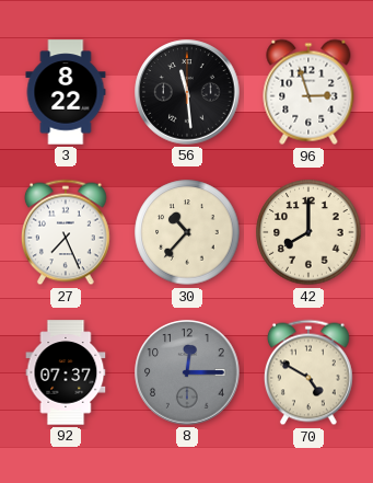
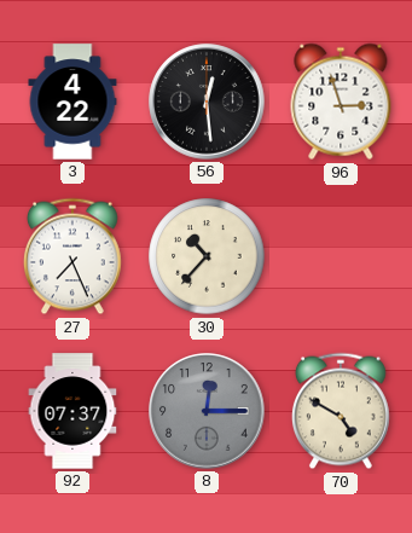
3: 8:22 -> 4:22
56: 11:29 -> 12:29
42: 8:00 -> none
